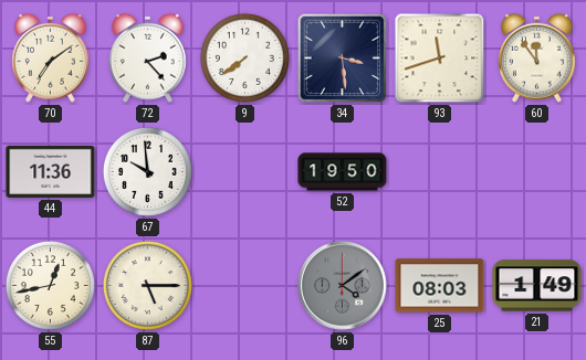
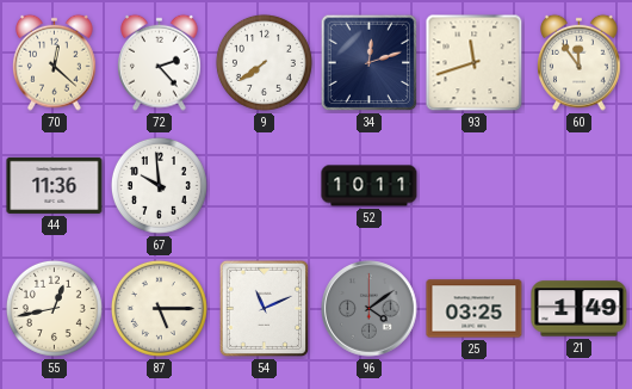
70: 7:09 -> 12:22
34: 3:29 -> 12:12
52: 19:50 -> 10:11
54: none -> 11:11
25: 08:03 -> 03:25
